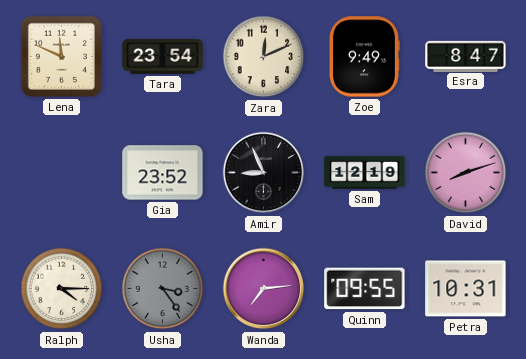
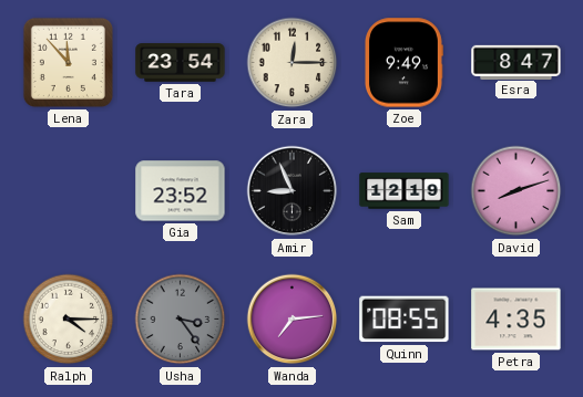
Lena: 11:49 -> 11:53
Zara: 12:11 -> 12:15
Quinn: 09:55 -> 08:55
Petra: 10:31 -> 4:35
